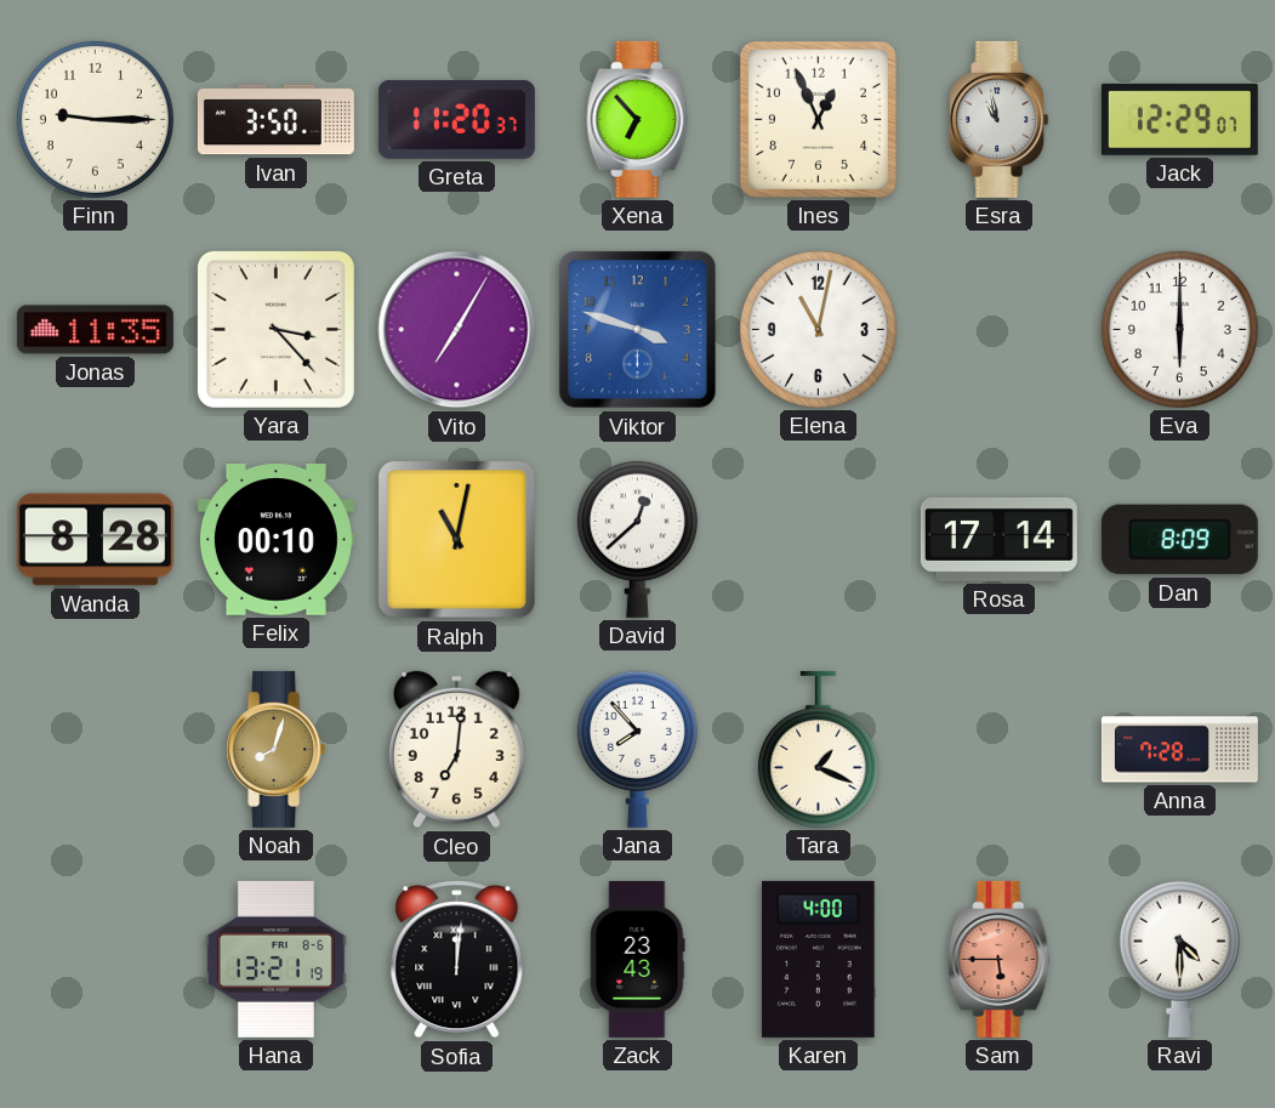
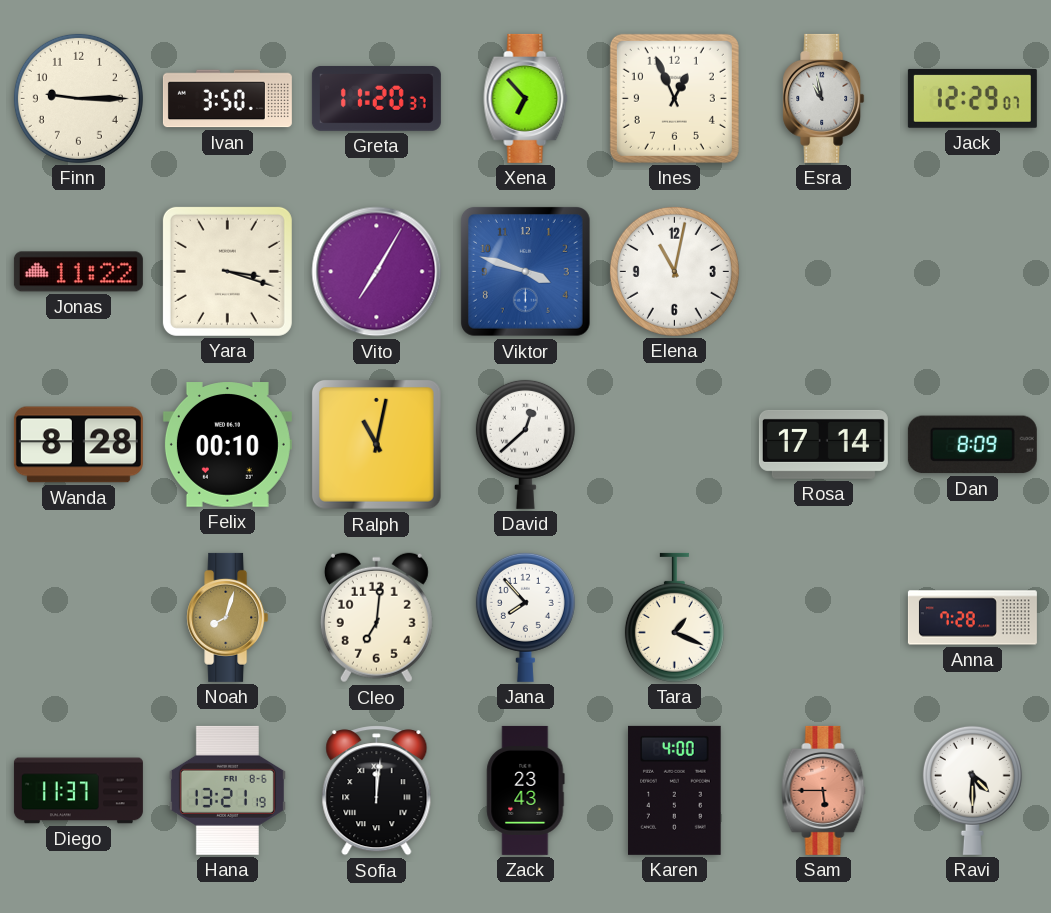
Jonas: 11:35 -> 11:22
Yara: 3:23 -> 3:18
Eva: 6:00 -> none
Diego: none -> 11:37
